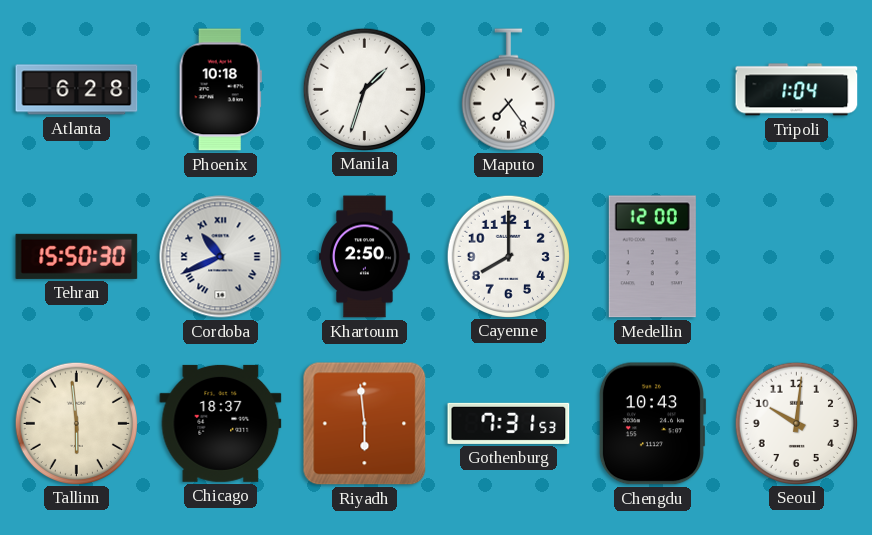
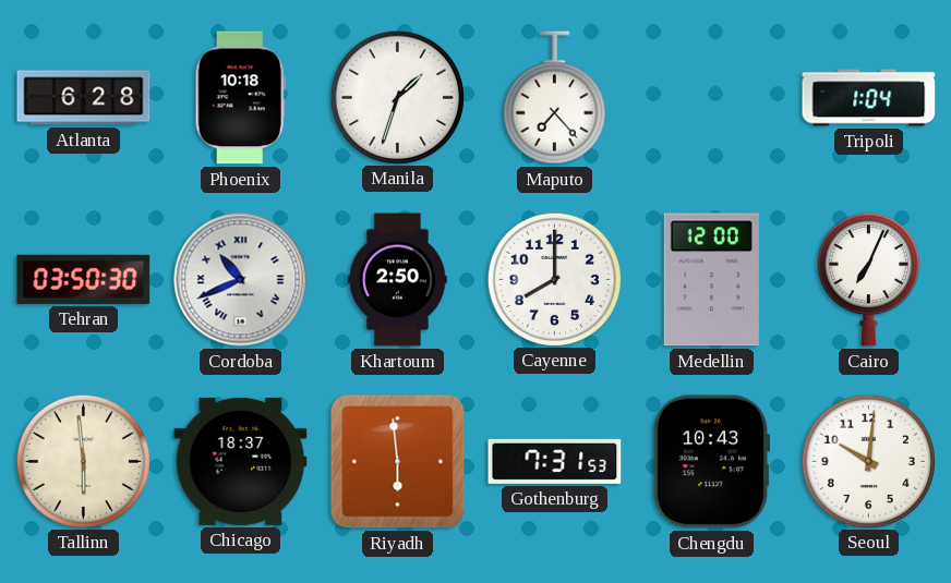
Maputo: 7:24 -> 7:23
Tehran: 15:50 -> 03:50
Cairo: none -> 7:04
